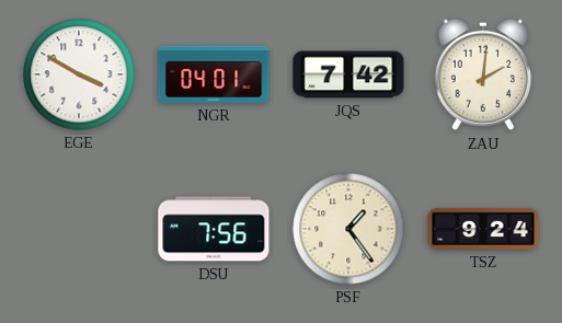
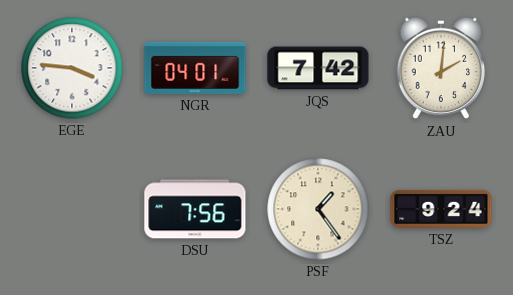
EGE: 3:50 -> 3:46
